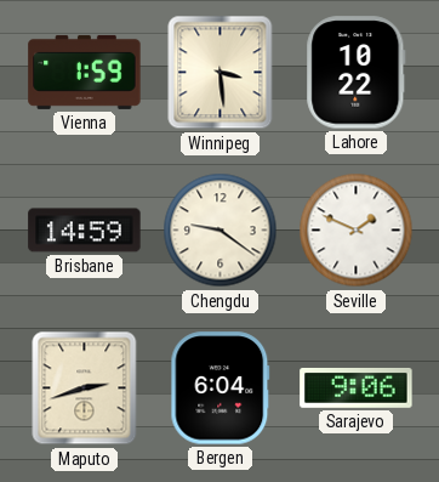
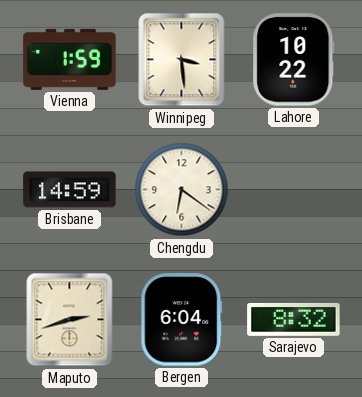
Chengdu: 9:21 -> 6:21
Seville: 1:49 -> none
Sarajevo: 9:06 -> 8:32
